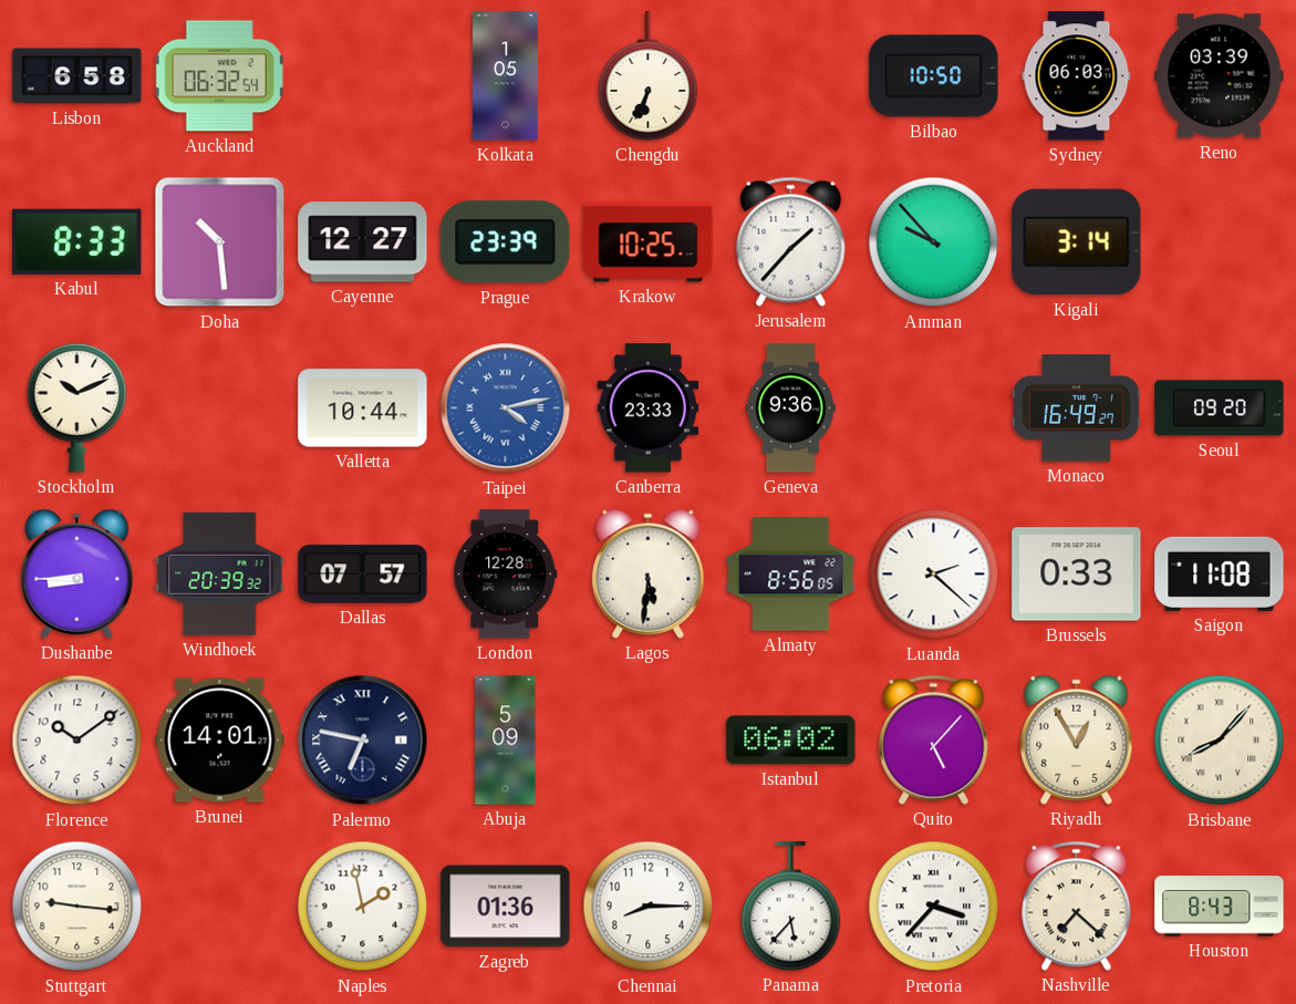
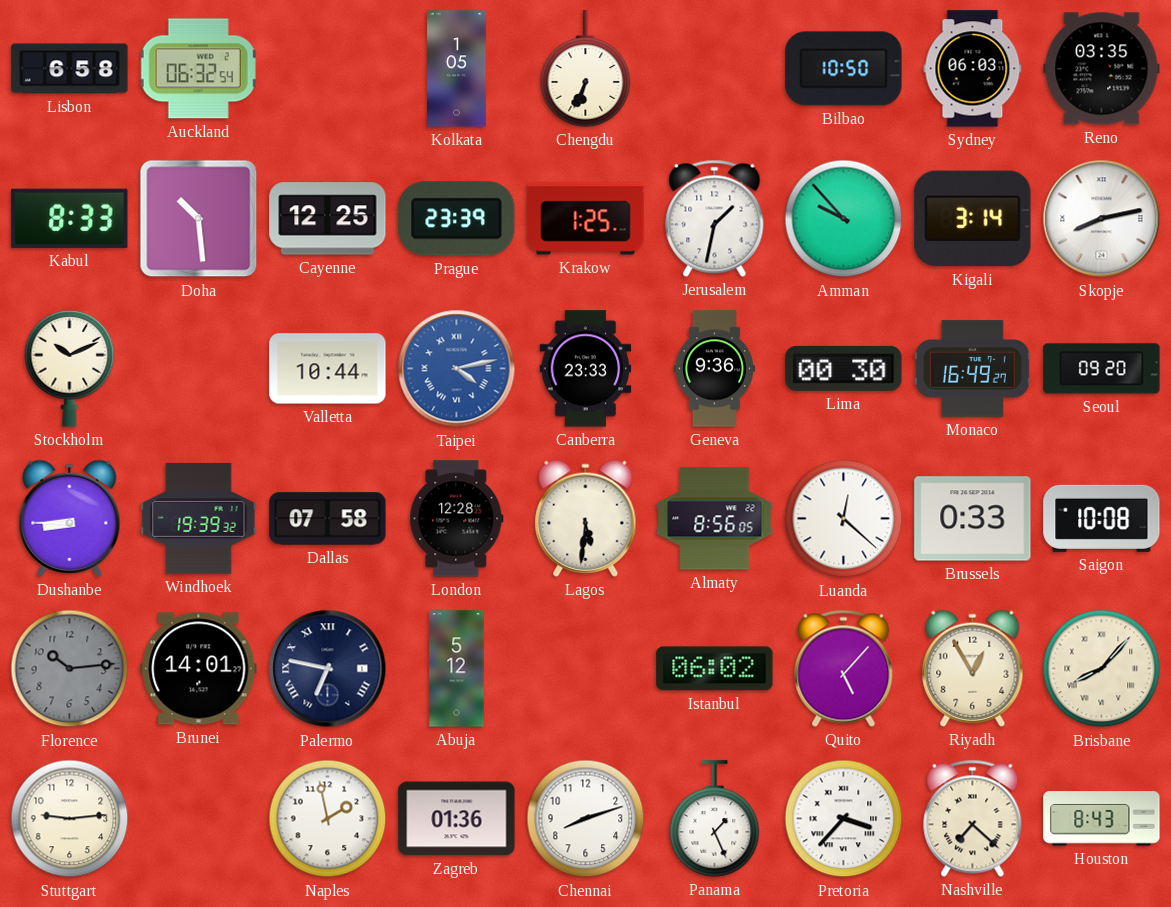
Reno: 03:39 -> 03:35
Cayenne: 12:27 -> 12:25
Krakow: 10:25 -> 1:25
Jerusalem: 1:37 -> 1:32
Skopje: none -> 8:13
Lima: none -> 00:30
Windhoek: 20:39 -> 19:39
Dallas: 07:57 -> 07:58
Luanda: 2:22 -> 12:22
Saigon: 11:08 -> 10:08
Florence: 10:09 -> 10:14
Florence dial: white -> grey
Abuja: 5:09 -> 5:12
Stuttgart: 9:16 -> 9:14
Chennai: 8:15 -> 8:12
Panama: 5:37 -> 1:26
